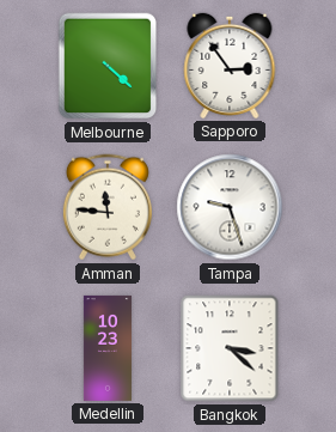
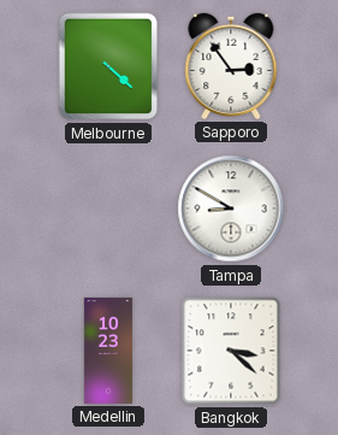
Amman: 11:46 -> none
Tampa: 9:27 -> 8:50
